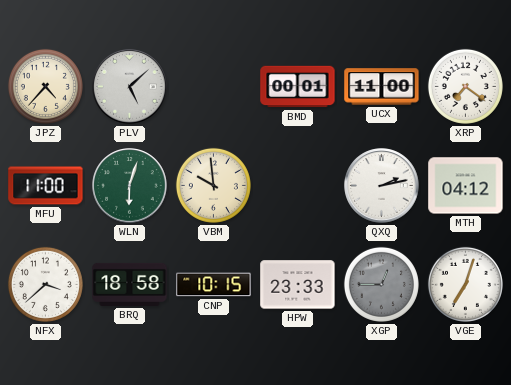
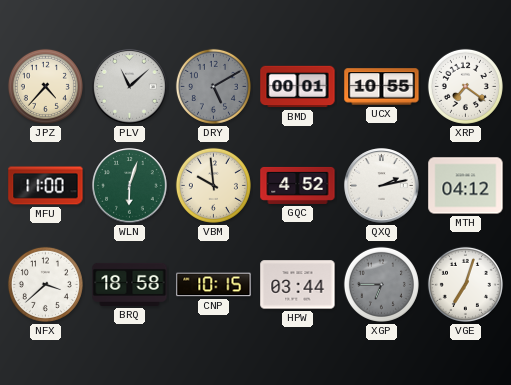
PLV: 5:08 -> 11:08
DRY: none -> 5:10
UCX: 11:00 -> 10:55
GQC: none -> 4:52
HPW: 23:33 -> 03:44
XGP: 12:45 -> 6:45
